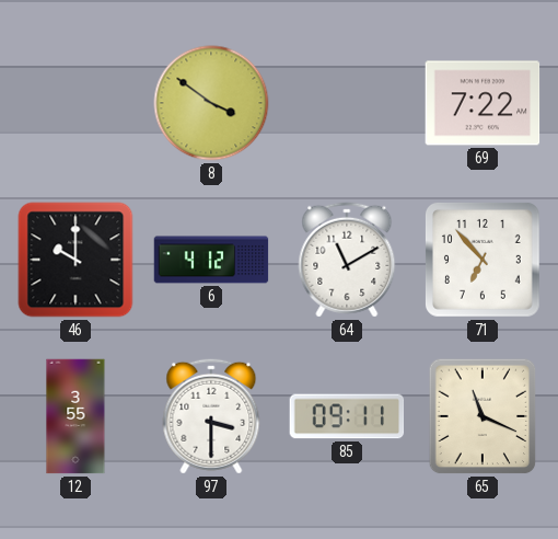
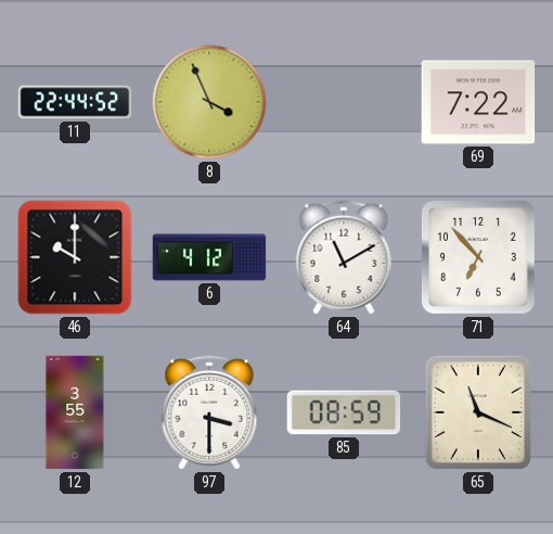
11: none -> 22:44
8: 3:51 -> 3:56
85: 09:11 -> 08:59
